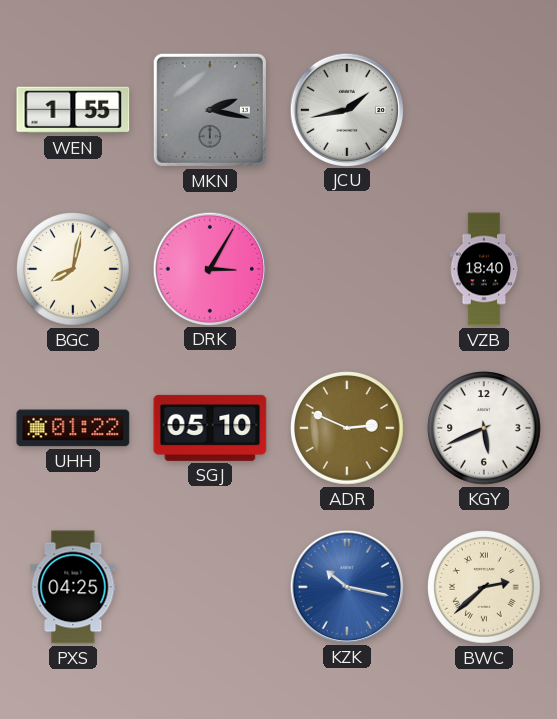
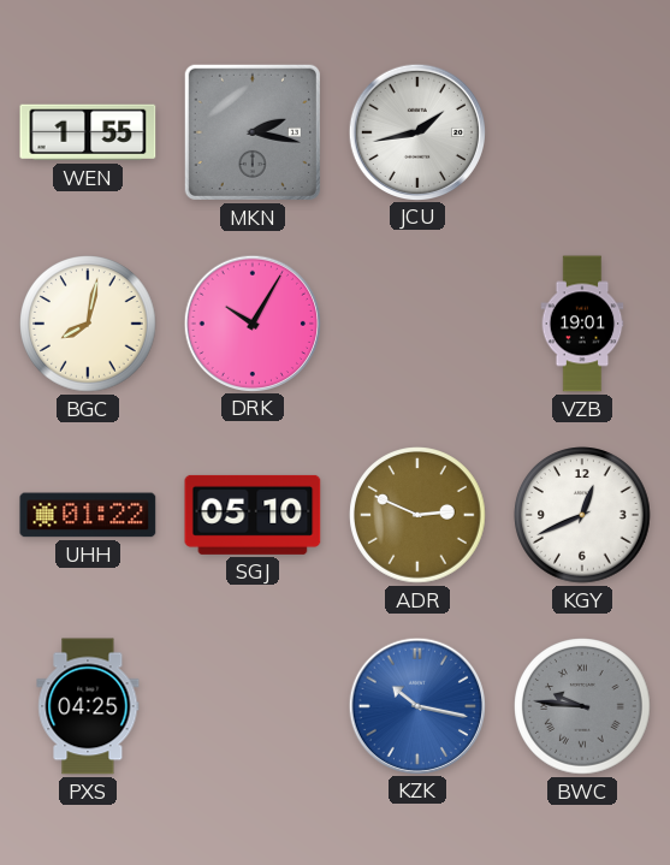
DRK: 3:05 -> 10:05
VZB: 18:40 -> 19:01
KGY: 5:41 -> 12:41
BWC: 2:38 -> 9:46
BWC dial: cream -> grey
